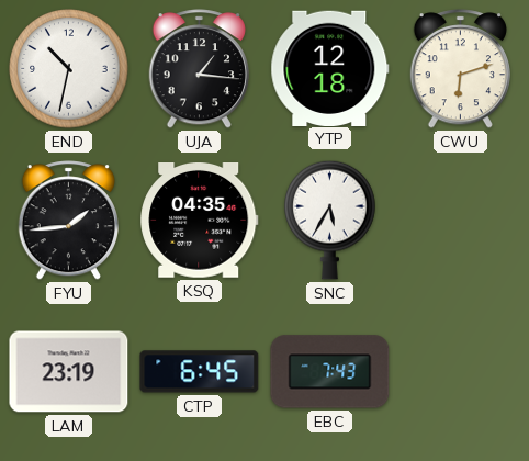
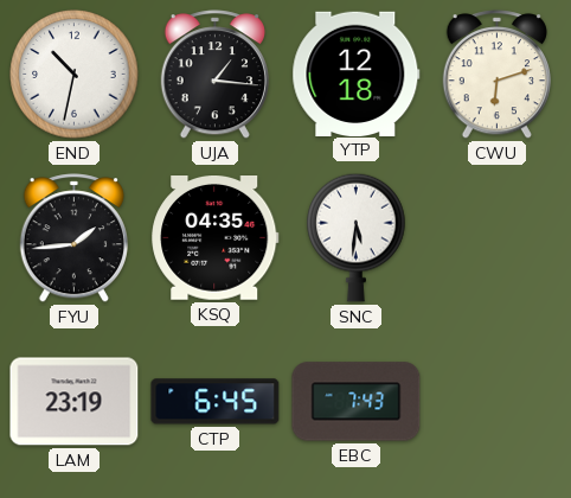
SNC: 5:35 -> 5:31
